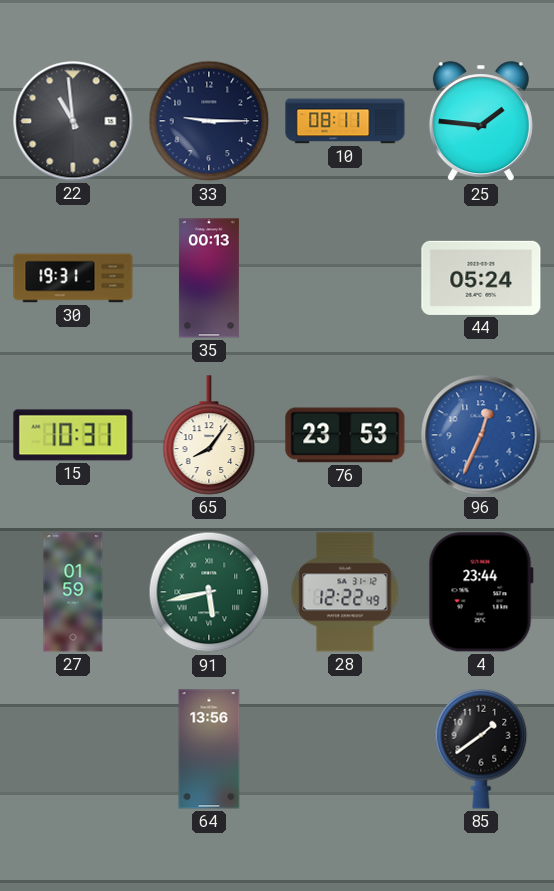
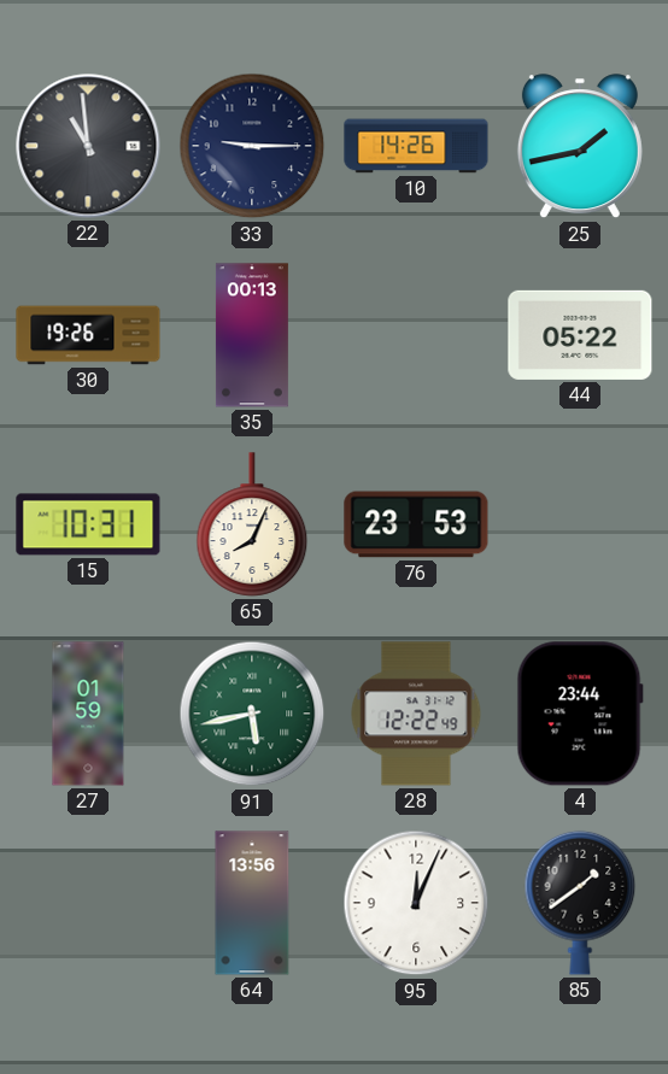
10: 08:11 -> 14:26
25: 1:46 -> 1:43
30: 19:31 -> 19:26
44: 05:24 -> 05:22
65: 8:06 -> 8:04
96: 12:34 -> none
95: none -> 12:04
